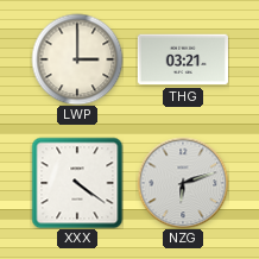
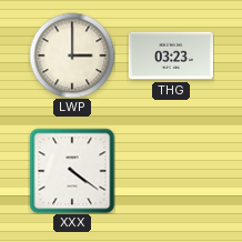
THG: 03:21 -> 03:23
NZG: 6:12 -> none
